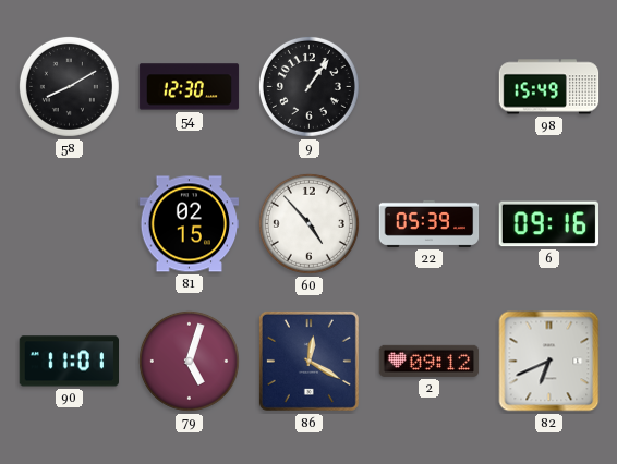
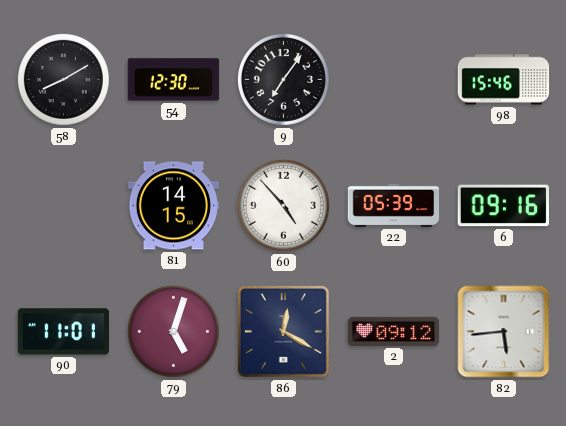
9: 1:06 -> 7:06
98: 15:49 -> 15:46
81: 02:15 -> 14:15
82: 6:41 -> 5:44
